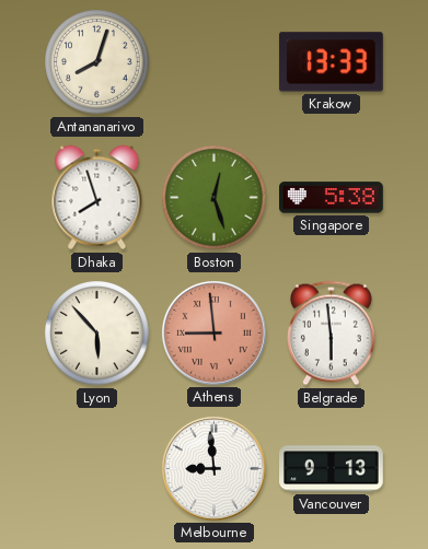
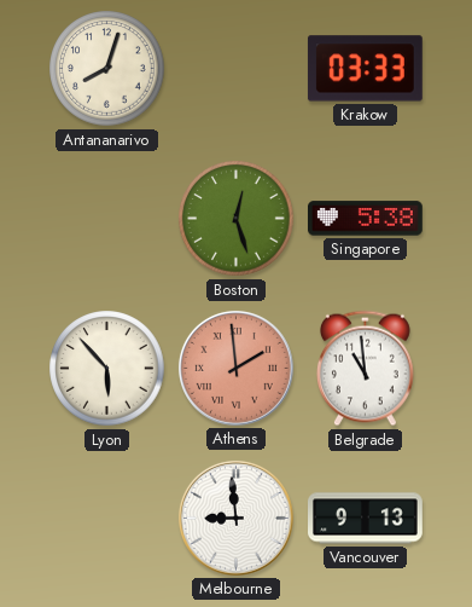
Krakow: 13:33 -> 03:33
Dhaka: 7:57 -> none
Athens: 8:59 -> 1:59
Belgrade: 5:59 -> 10:59
